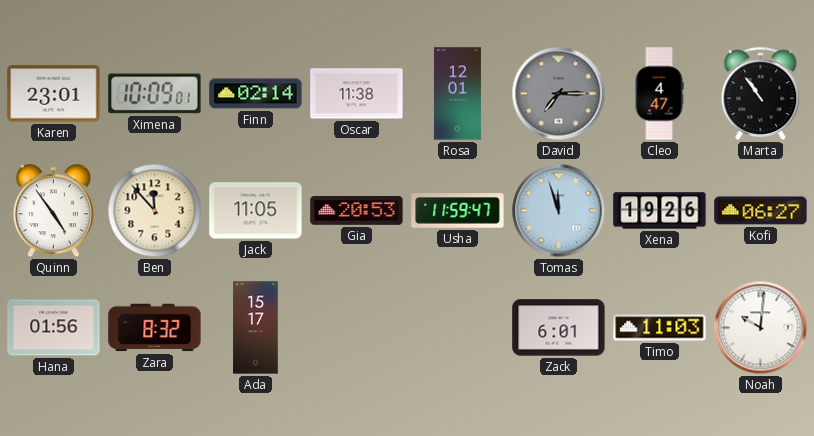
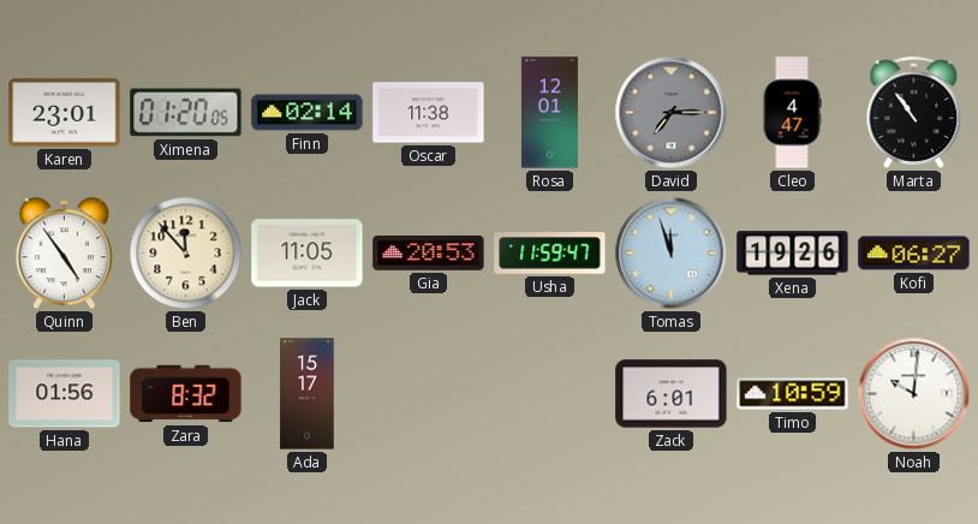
Ximena: 10:09 -> 01:20
Timo: 11:03 -> 10:59
